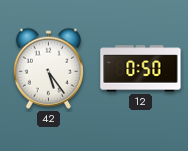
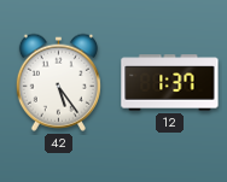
12: 0:50 -> 1:37
